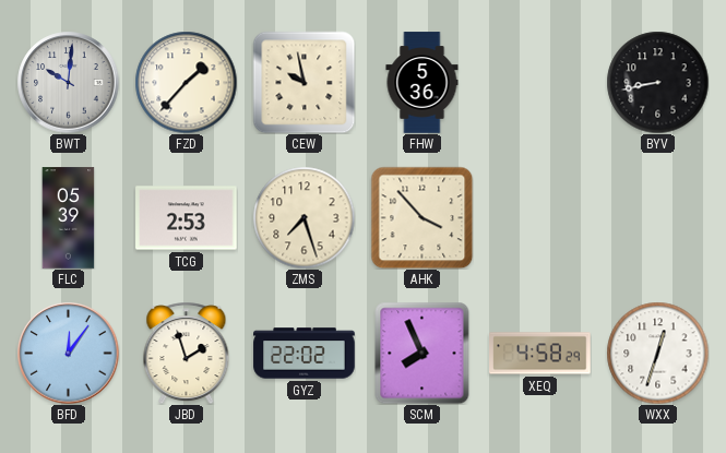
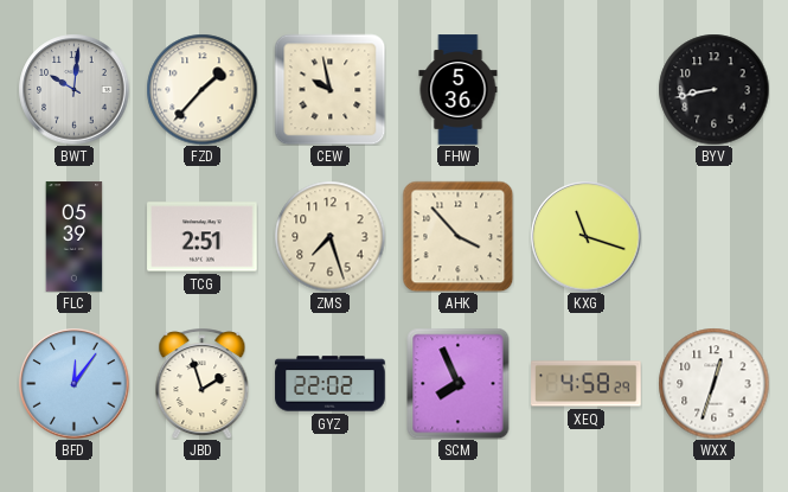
TCG: 2:53 -> 2:51
KXG: none -> 11:18
